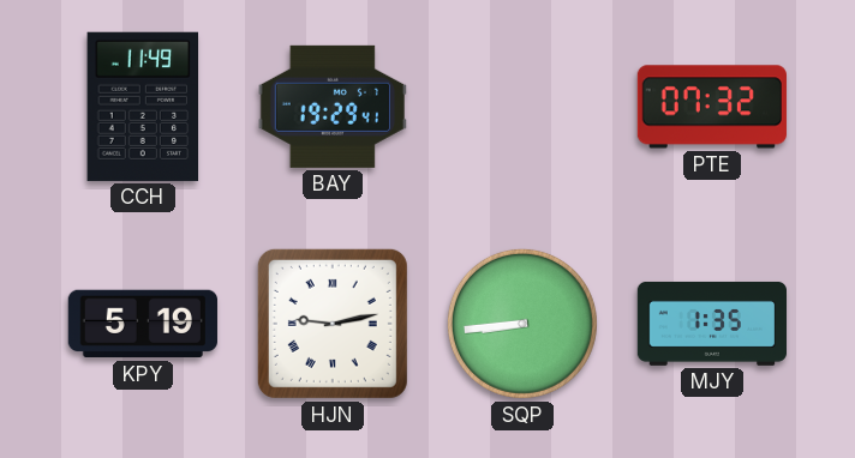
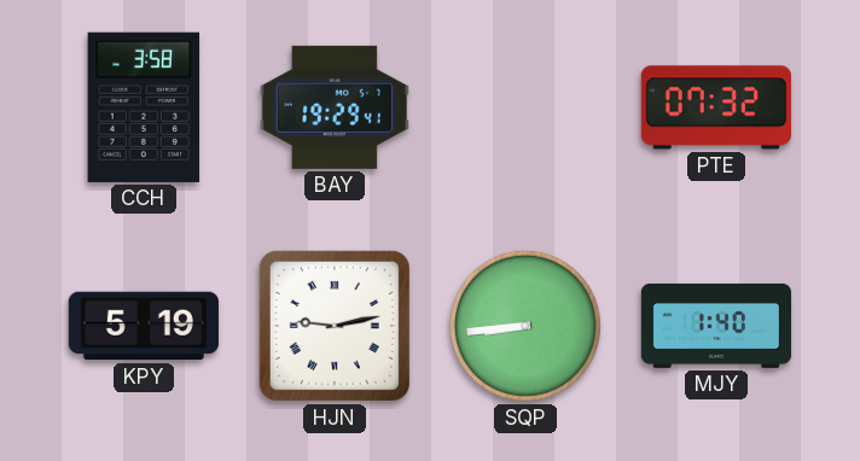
CCH: 11:49 -> 3:58
MJY: 1:35 -> 1:40
